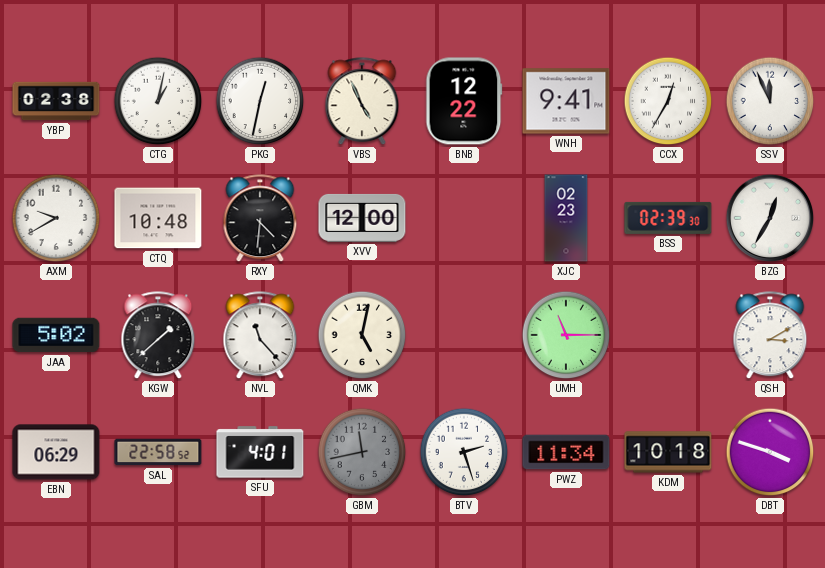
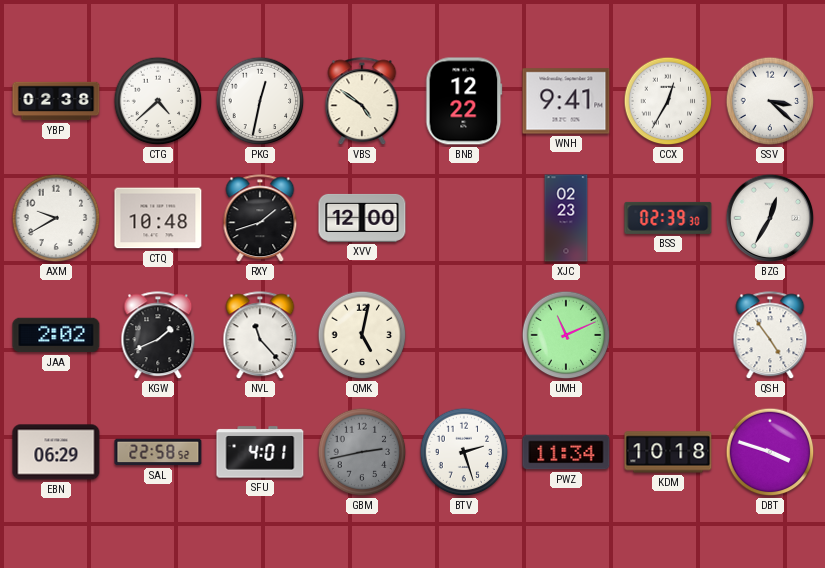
CTG: 1:02 -> 4:38
VBS: 4:56 -> 4:51
SSV: 11:56 -> 3:22
RXY: 4:31 -> 1:42
JAA: 5:02 -> 2:02
KGW: 1:38 -> 1:41
UMH: 11:15 -> 11:11
QSH: 3:10 -> 4:54
GBM: 11:43 -> 2:43
